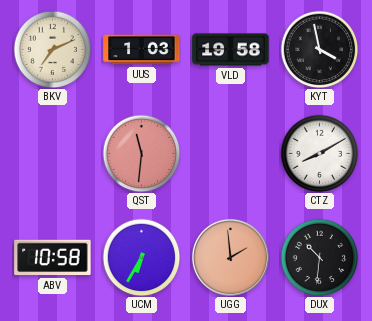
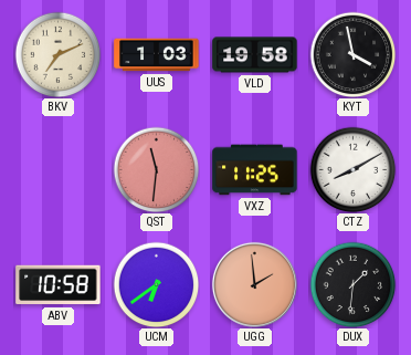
VXZ: none -> 11:25
UCM: 6:35 -> 6:39
DUX: 10:31 -> 1:31
